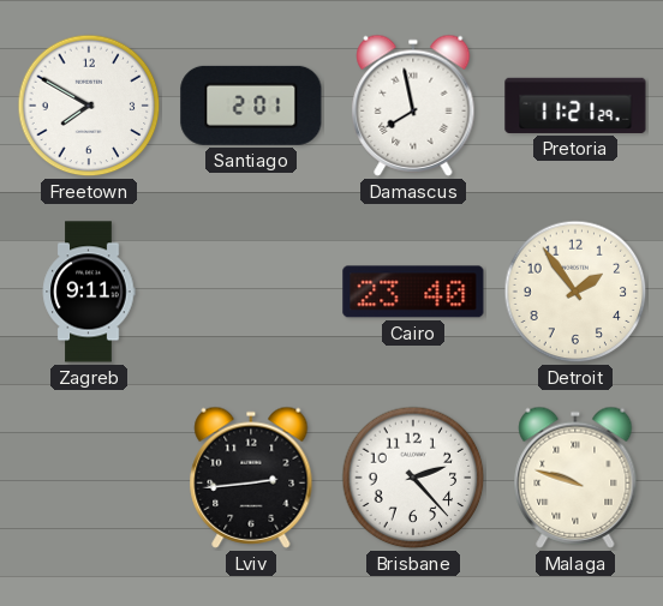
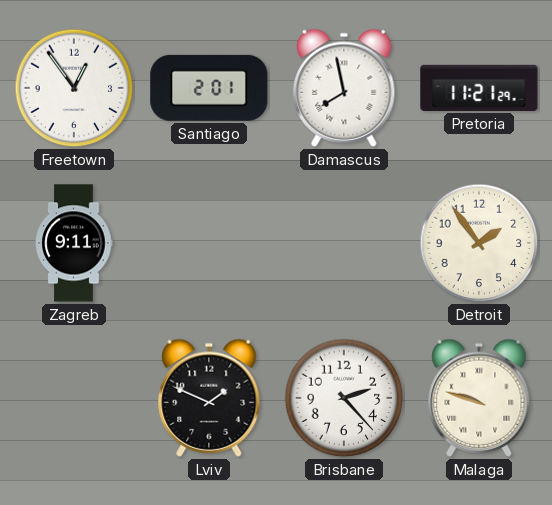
Freetown: 7:50 -> 12:54
Cairo: 23:40 -> none
Lviv: 2:44 -> 1:49
